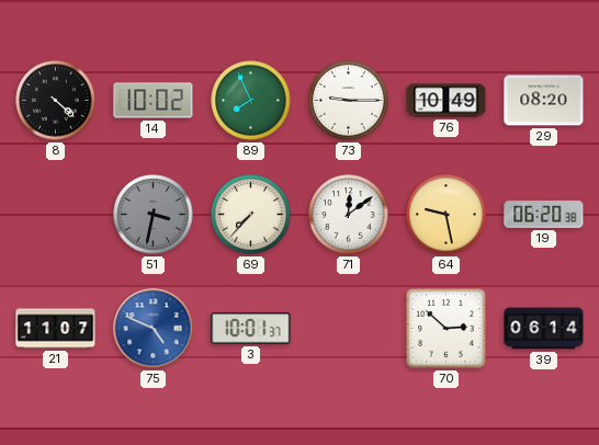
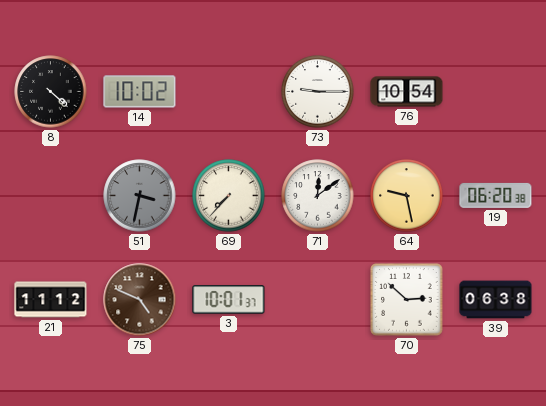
89: 7:56 -> none
76: 10:49 -> 10:54
29: 08:20 -> none
21: 11:07 -> 11:12
75 dial: blue -> brown
39: 06:14 -> 06:38
